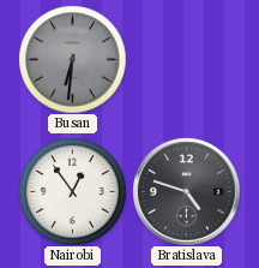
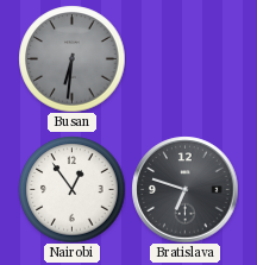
Bratislava: 4:48 -> 6:48
